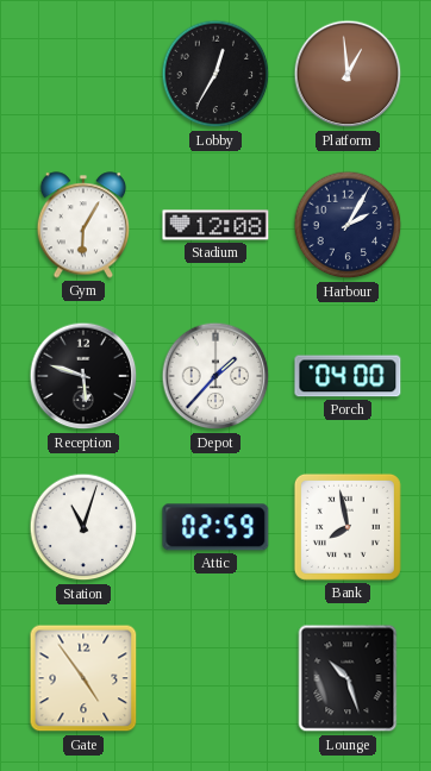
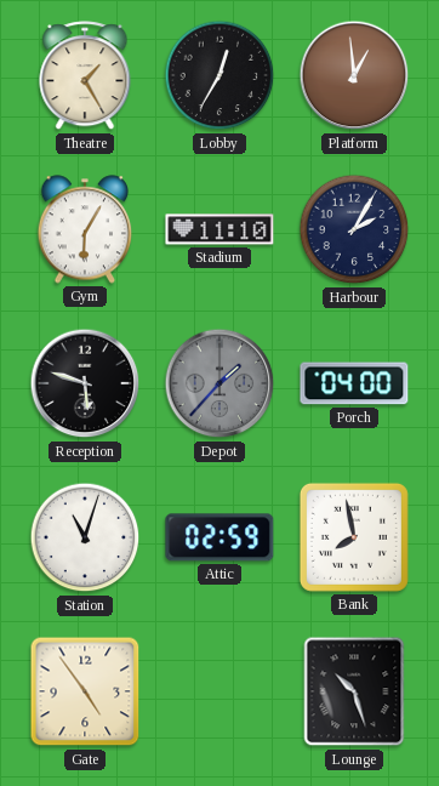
Theatre: none -> 1:25
Stadium: 12:08 -> 11:10
Depot dial: white -> grey
